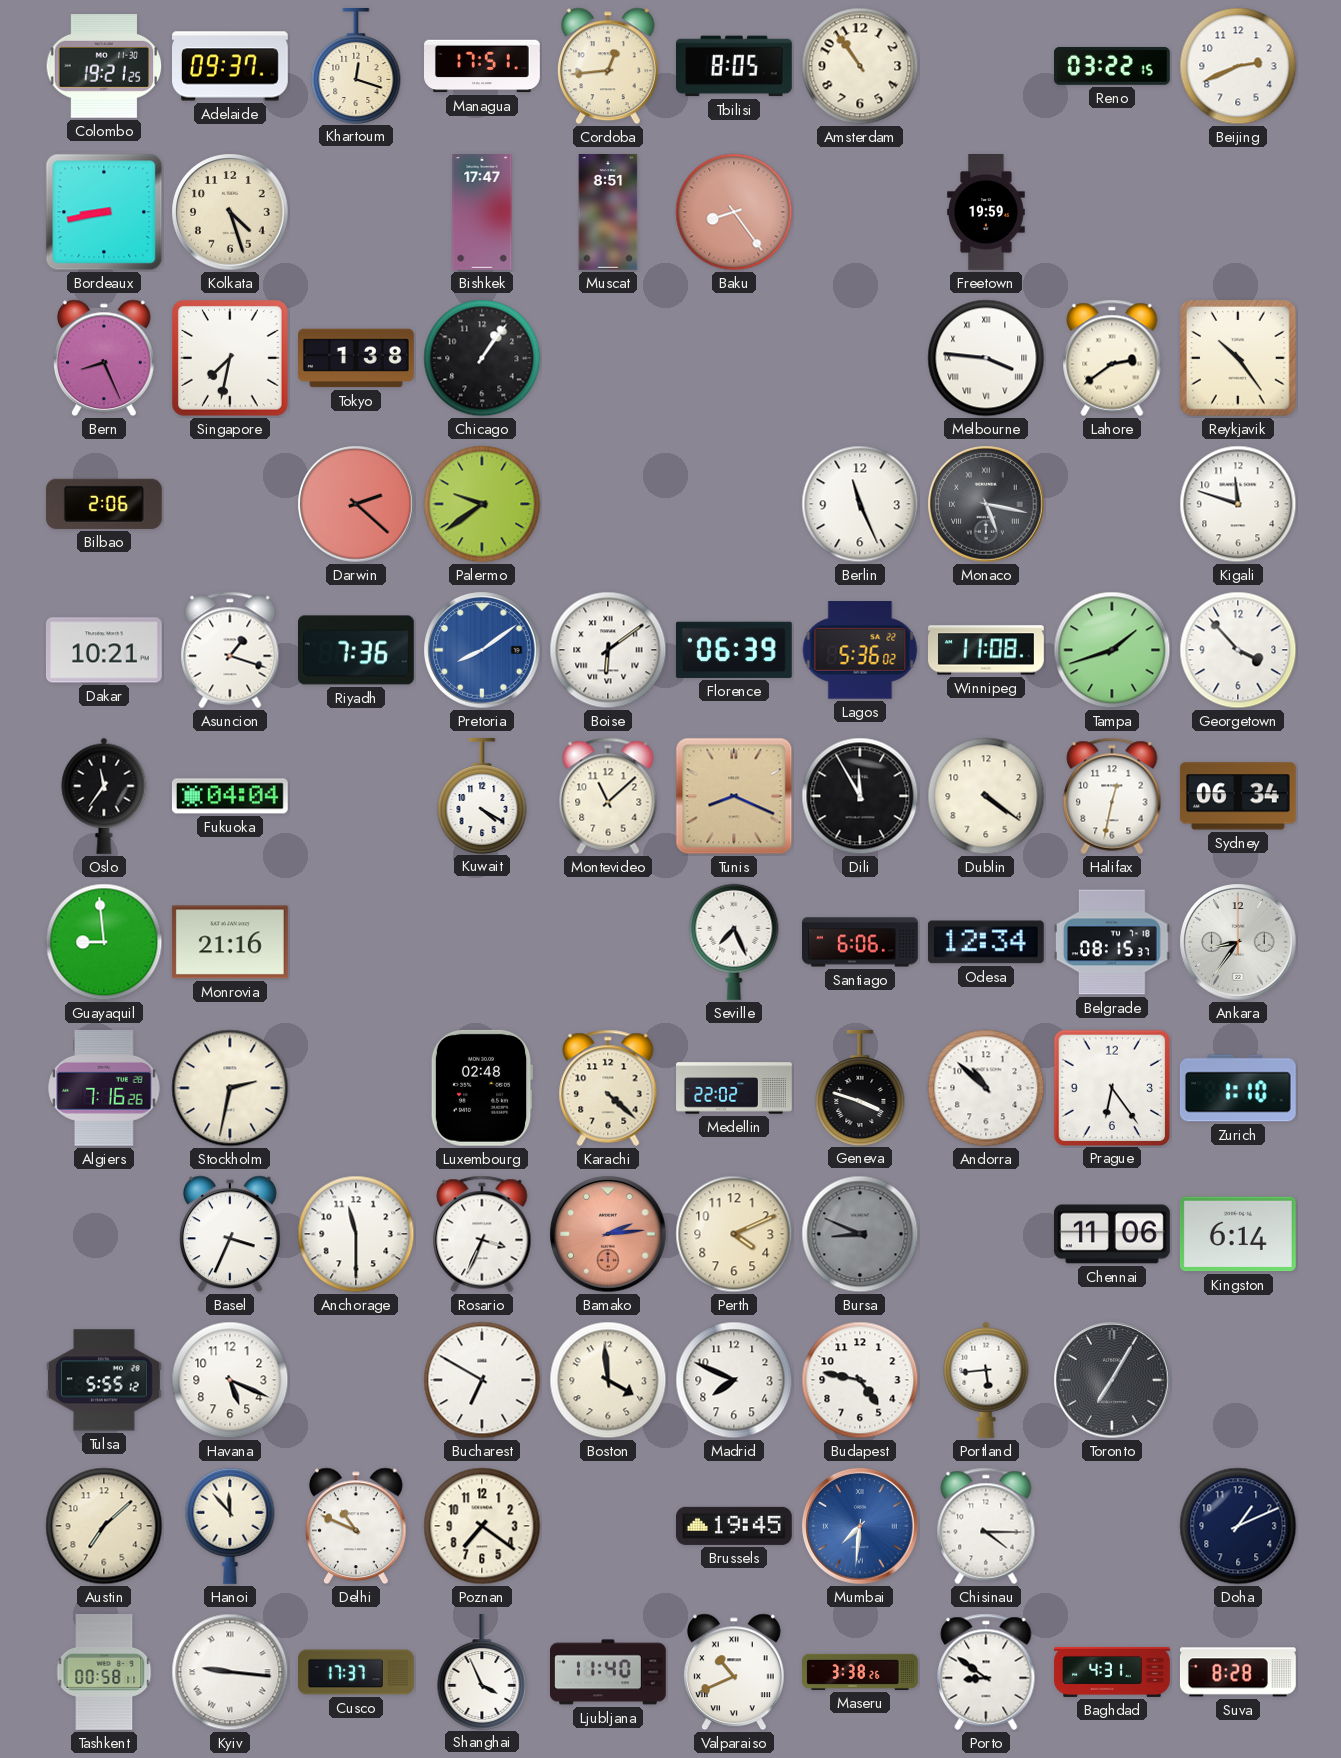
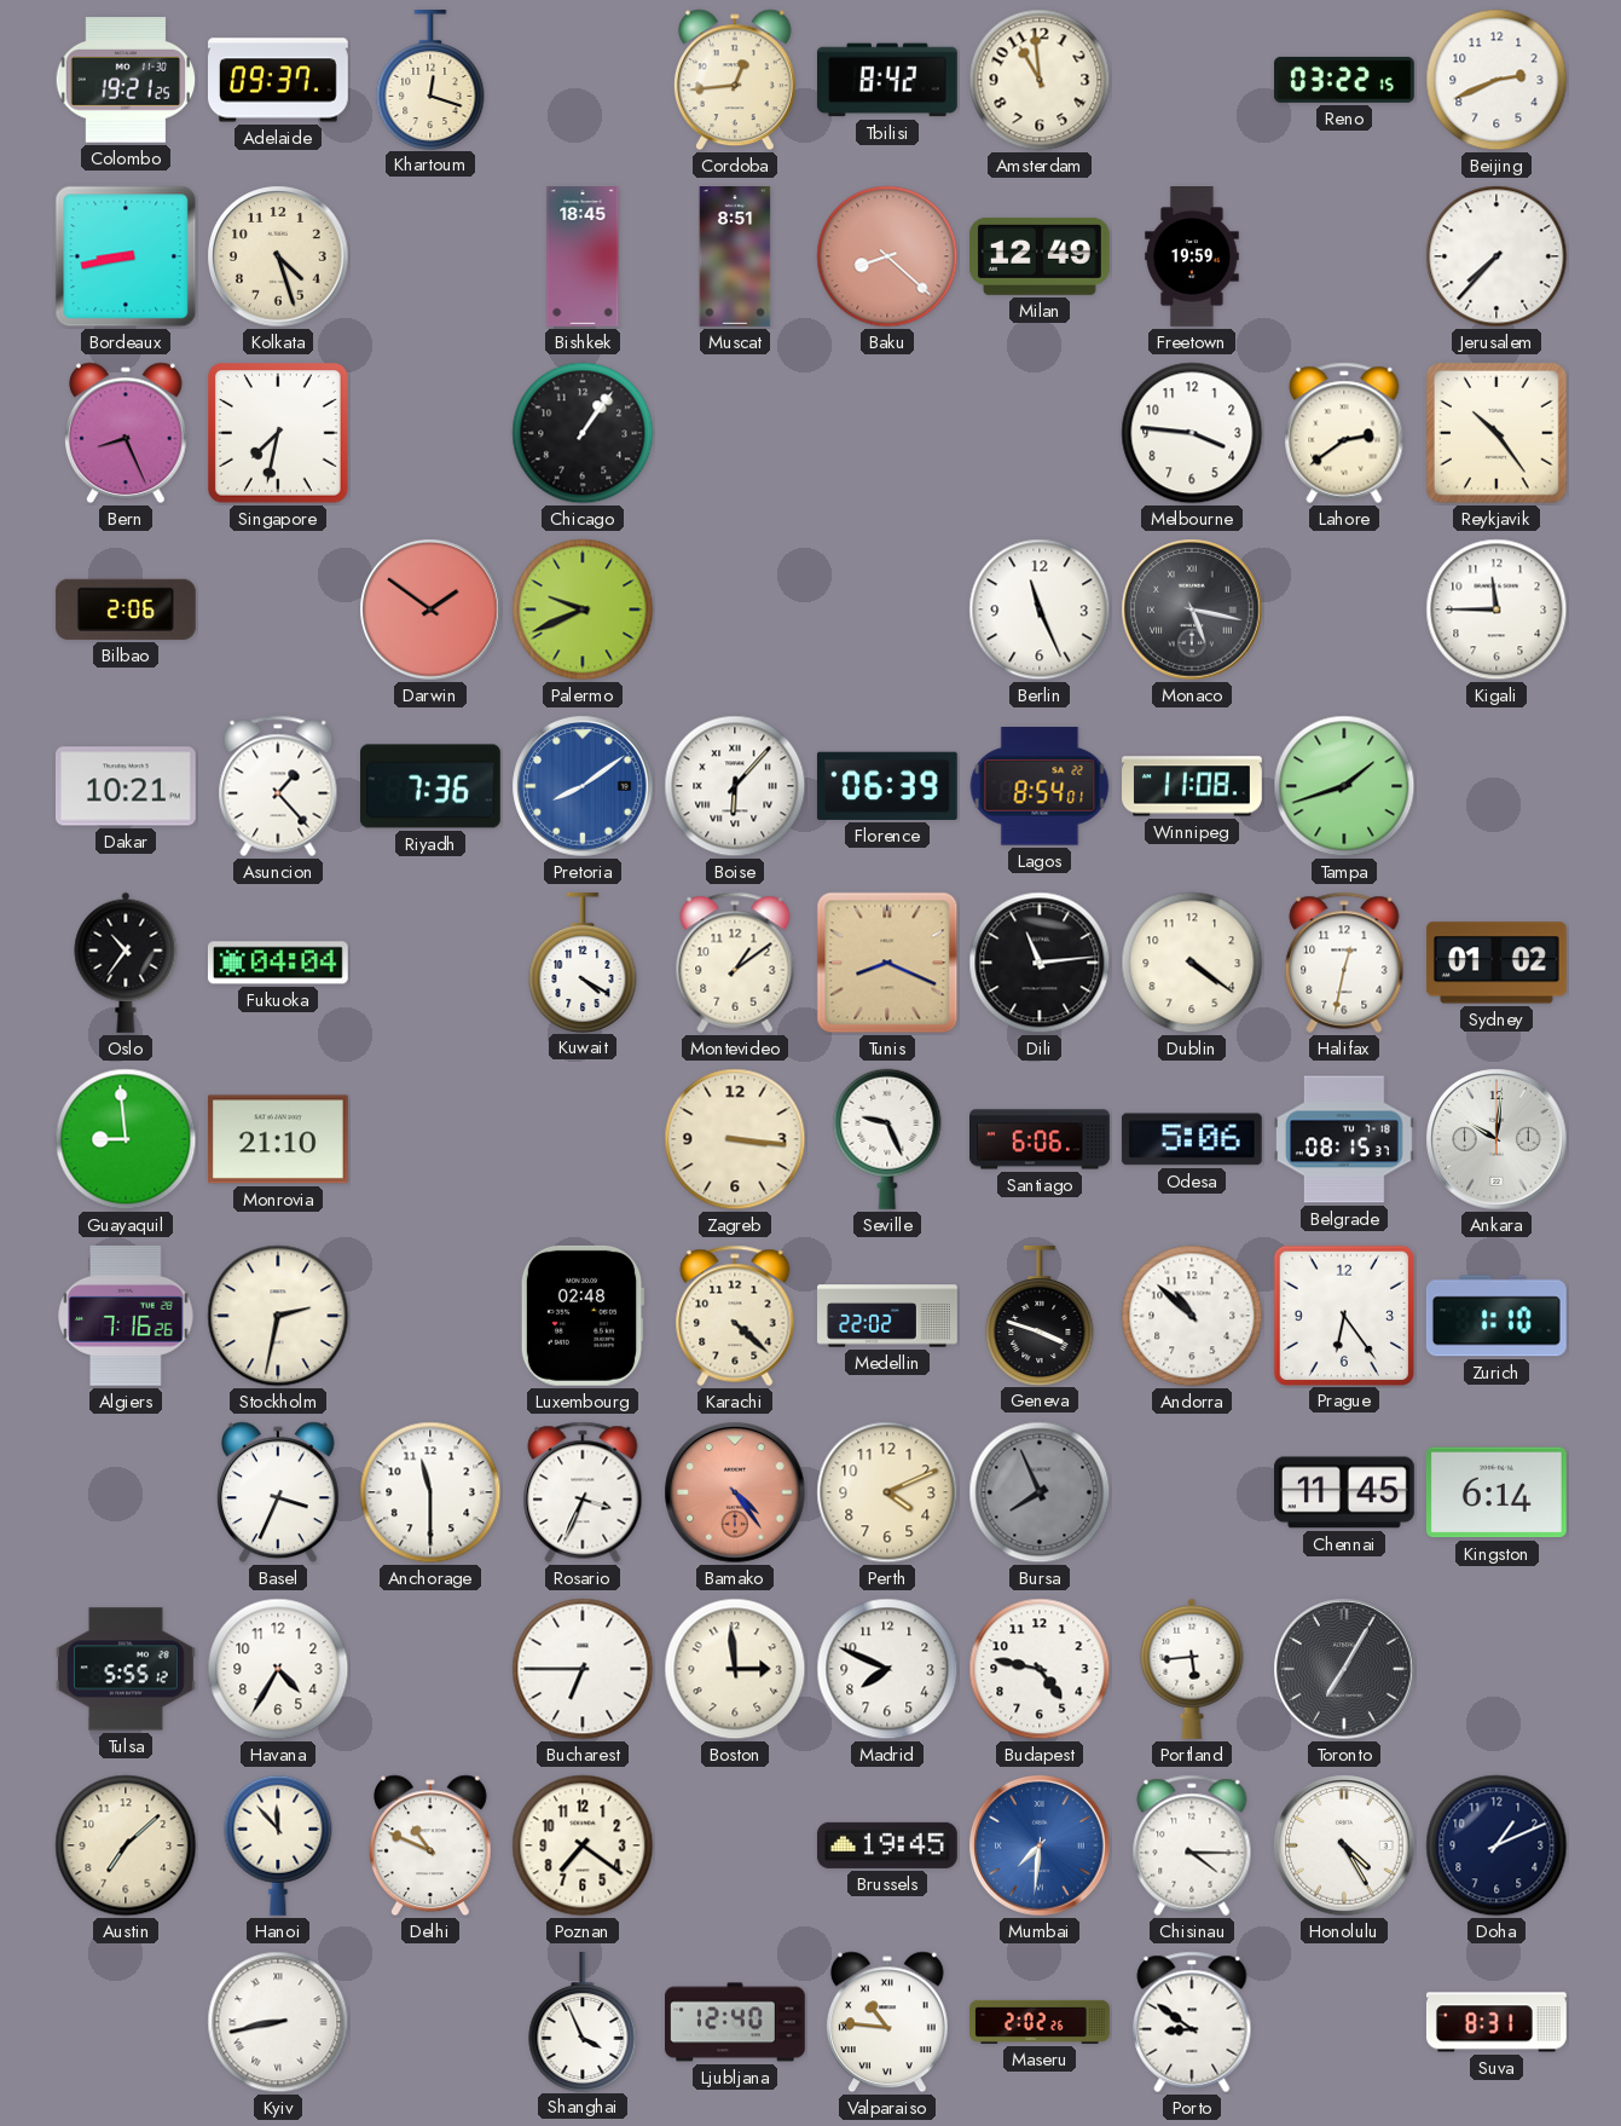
Managua: 17:51 -> none
Tbilisi: 8:05 -> 8:42
Amsterdam: 10:54 -> 10:59
Bishkek: 17:47 -> 18:45
Baku: 8:24 -> 8:22
Milan: none -> 12:49
Jerusalem: none -> 7:37
Tokyo: 1:38 -> none
Melbourne numerals: Roman -> Arabic
Darwin: 2:22 -> 1:51
Palermo: 9:39 -> 9:41
Kigali: 11:48 -> 11:45
Asuncion: 1:18 -> 1:23
Boise: 6:09 -> 6:07
Lagos: 5:36 -> 8:54
Georgetown: 3:53 -> none
Oslo: 11:36 -> 10:36
Montevideo: 11:08 -> 1:09
Dili: 11:55 -> 11:14
Sydney: 06:34 -> 01:02
Monrovia: 21:16 -> 21:10
Zagreb: none -> 3:16
Seville: 7:26 -> 9:26
Odesa: 12:34 -> 5:06
Ankara: 8:36 -> 10:01
Bamako: 2:14 -> 4:24
Bursa: 8:49 -> 7:56
Chennai: 11:06 -> 11:45
Havana: 5:19 -> 4:35
Bucharest: 6:50 -> 6:45
Boston: 3:59 -> 2:59
Honolulu: none -> 4:25
Tashkent: 00:58 -> none
Kyiv: 9:16 -> 8:43
Cusco: 17:37 -> none
Ljubljana: 11:40 -> 12:40
Valparaiso: 10:41 -> 10:46
Maseru: 3:38 -> 2:02
Baghdad: 4:31 -> none
Suva: 8:28 -> 8:31
